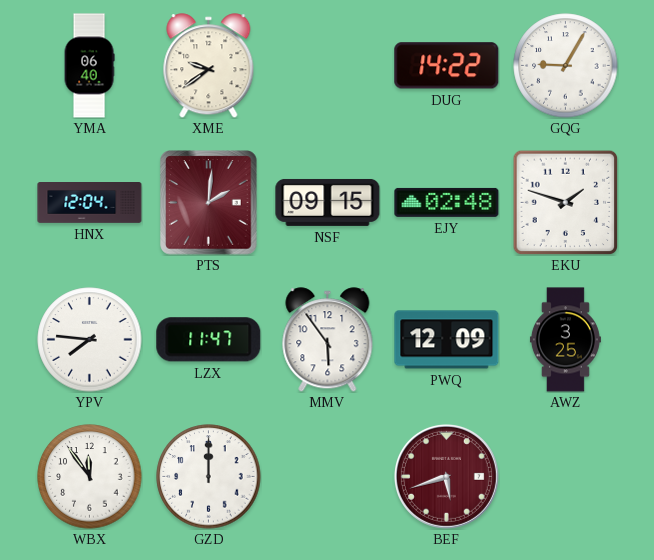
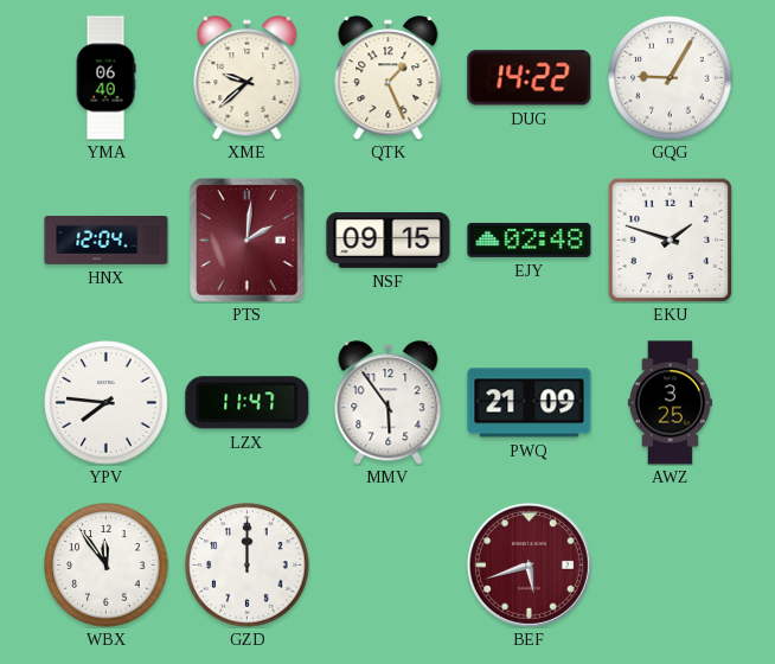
XME: 9:39 -> 9:38
QTK: none -> 1:26
PWQ: 12:09 -> 21:09
